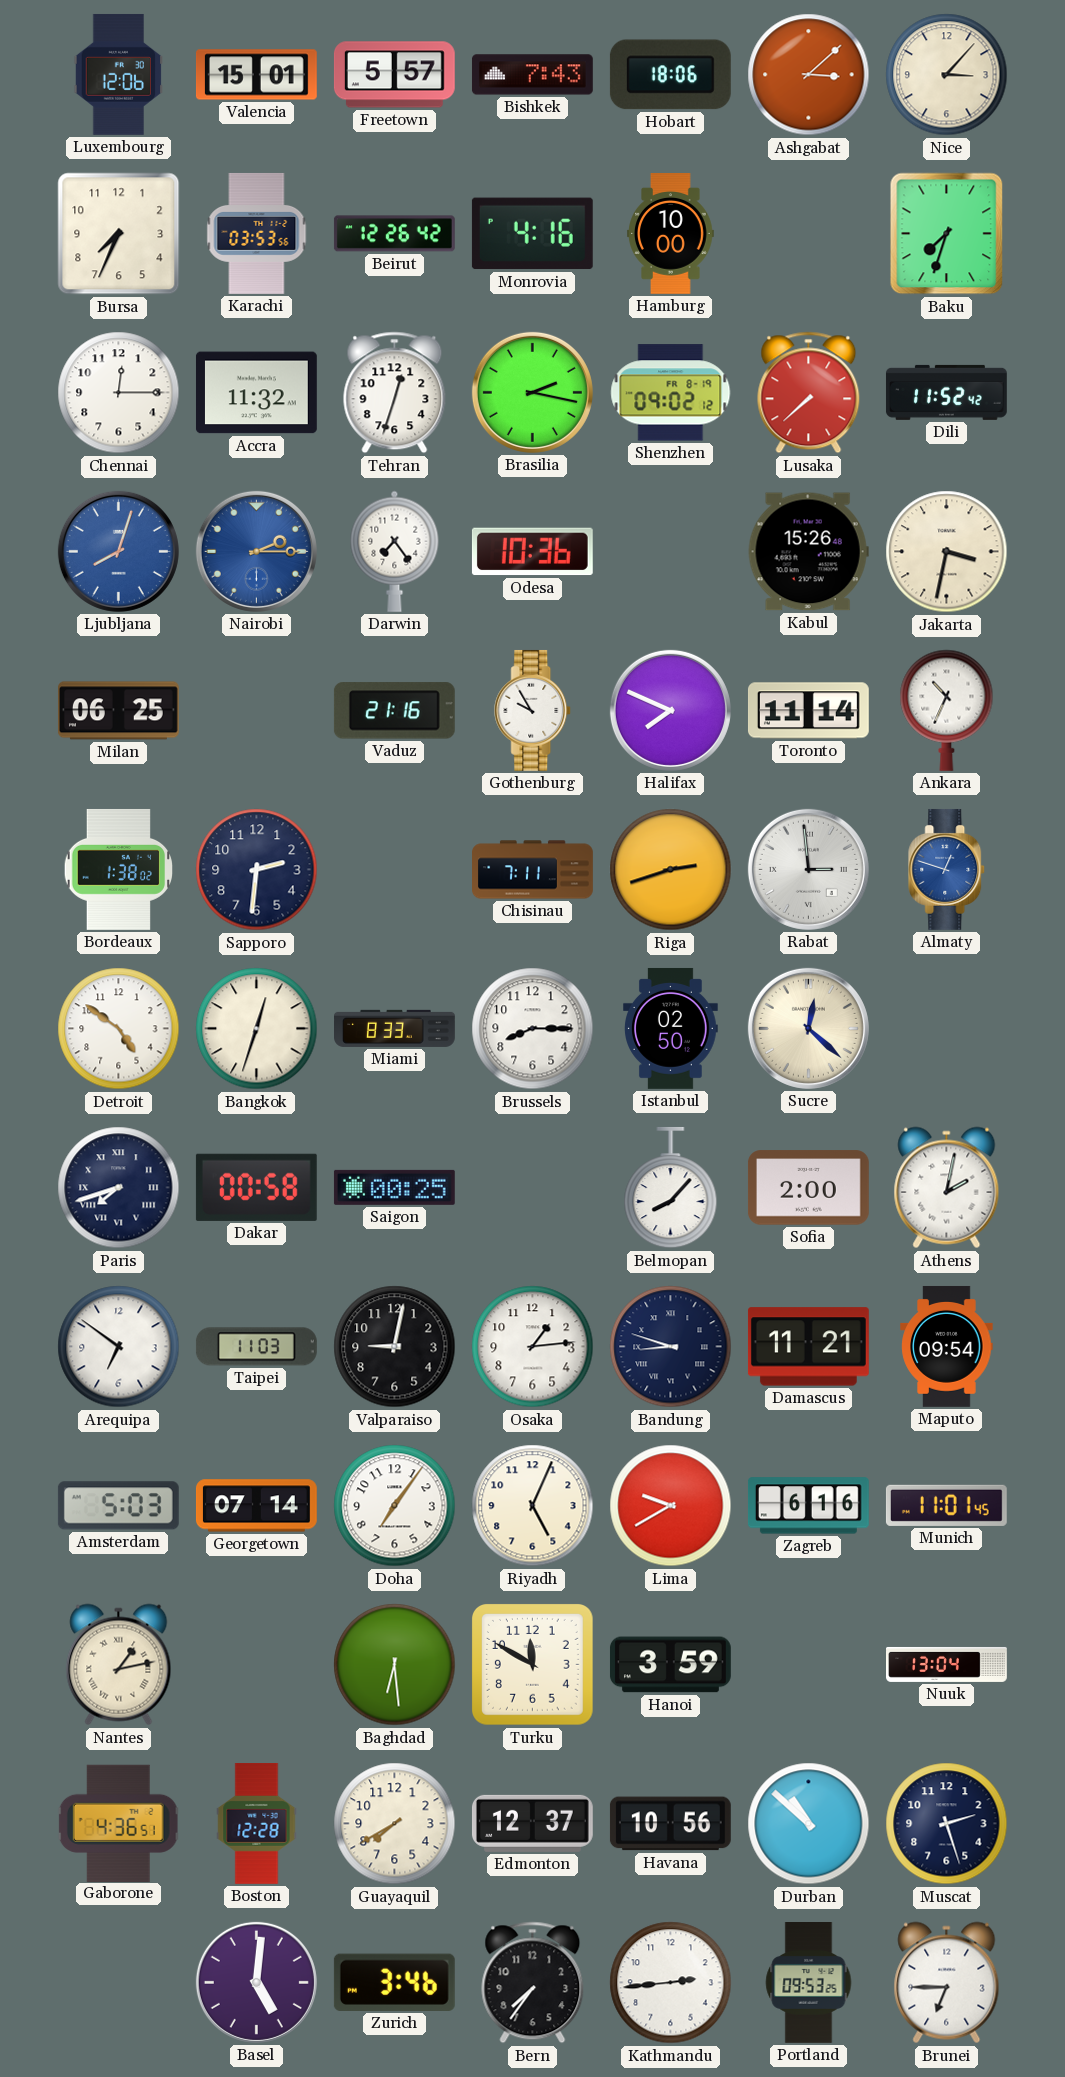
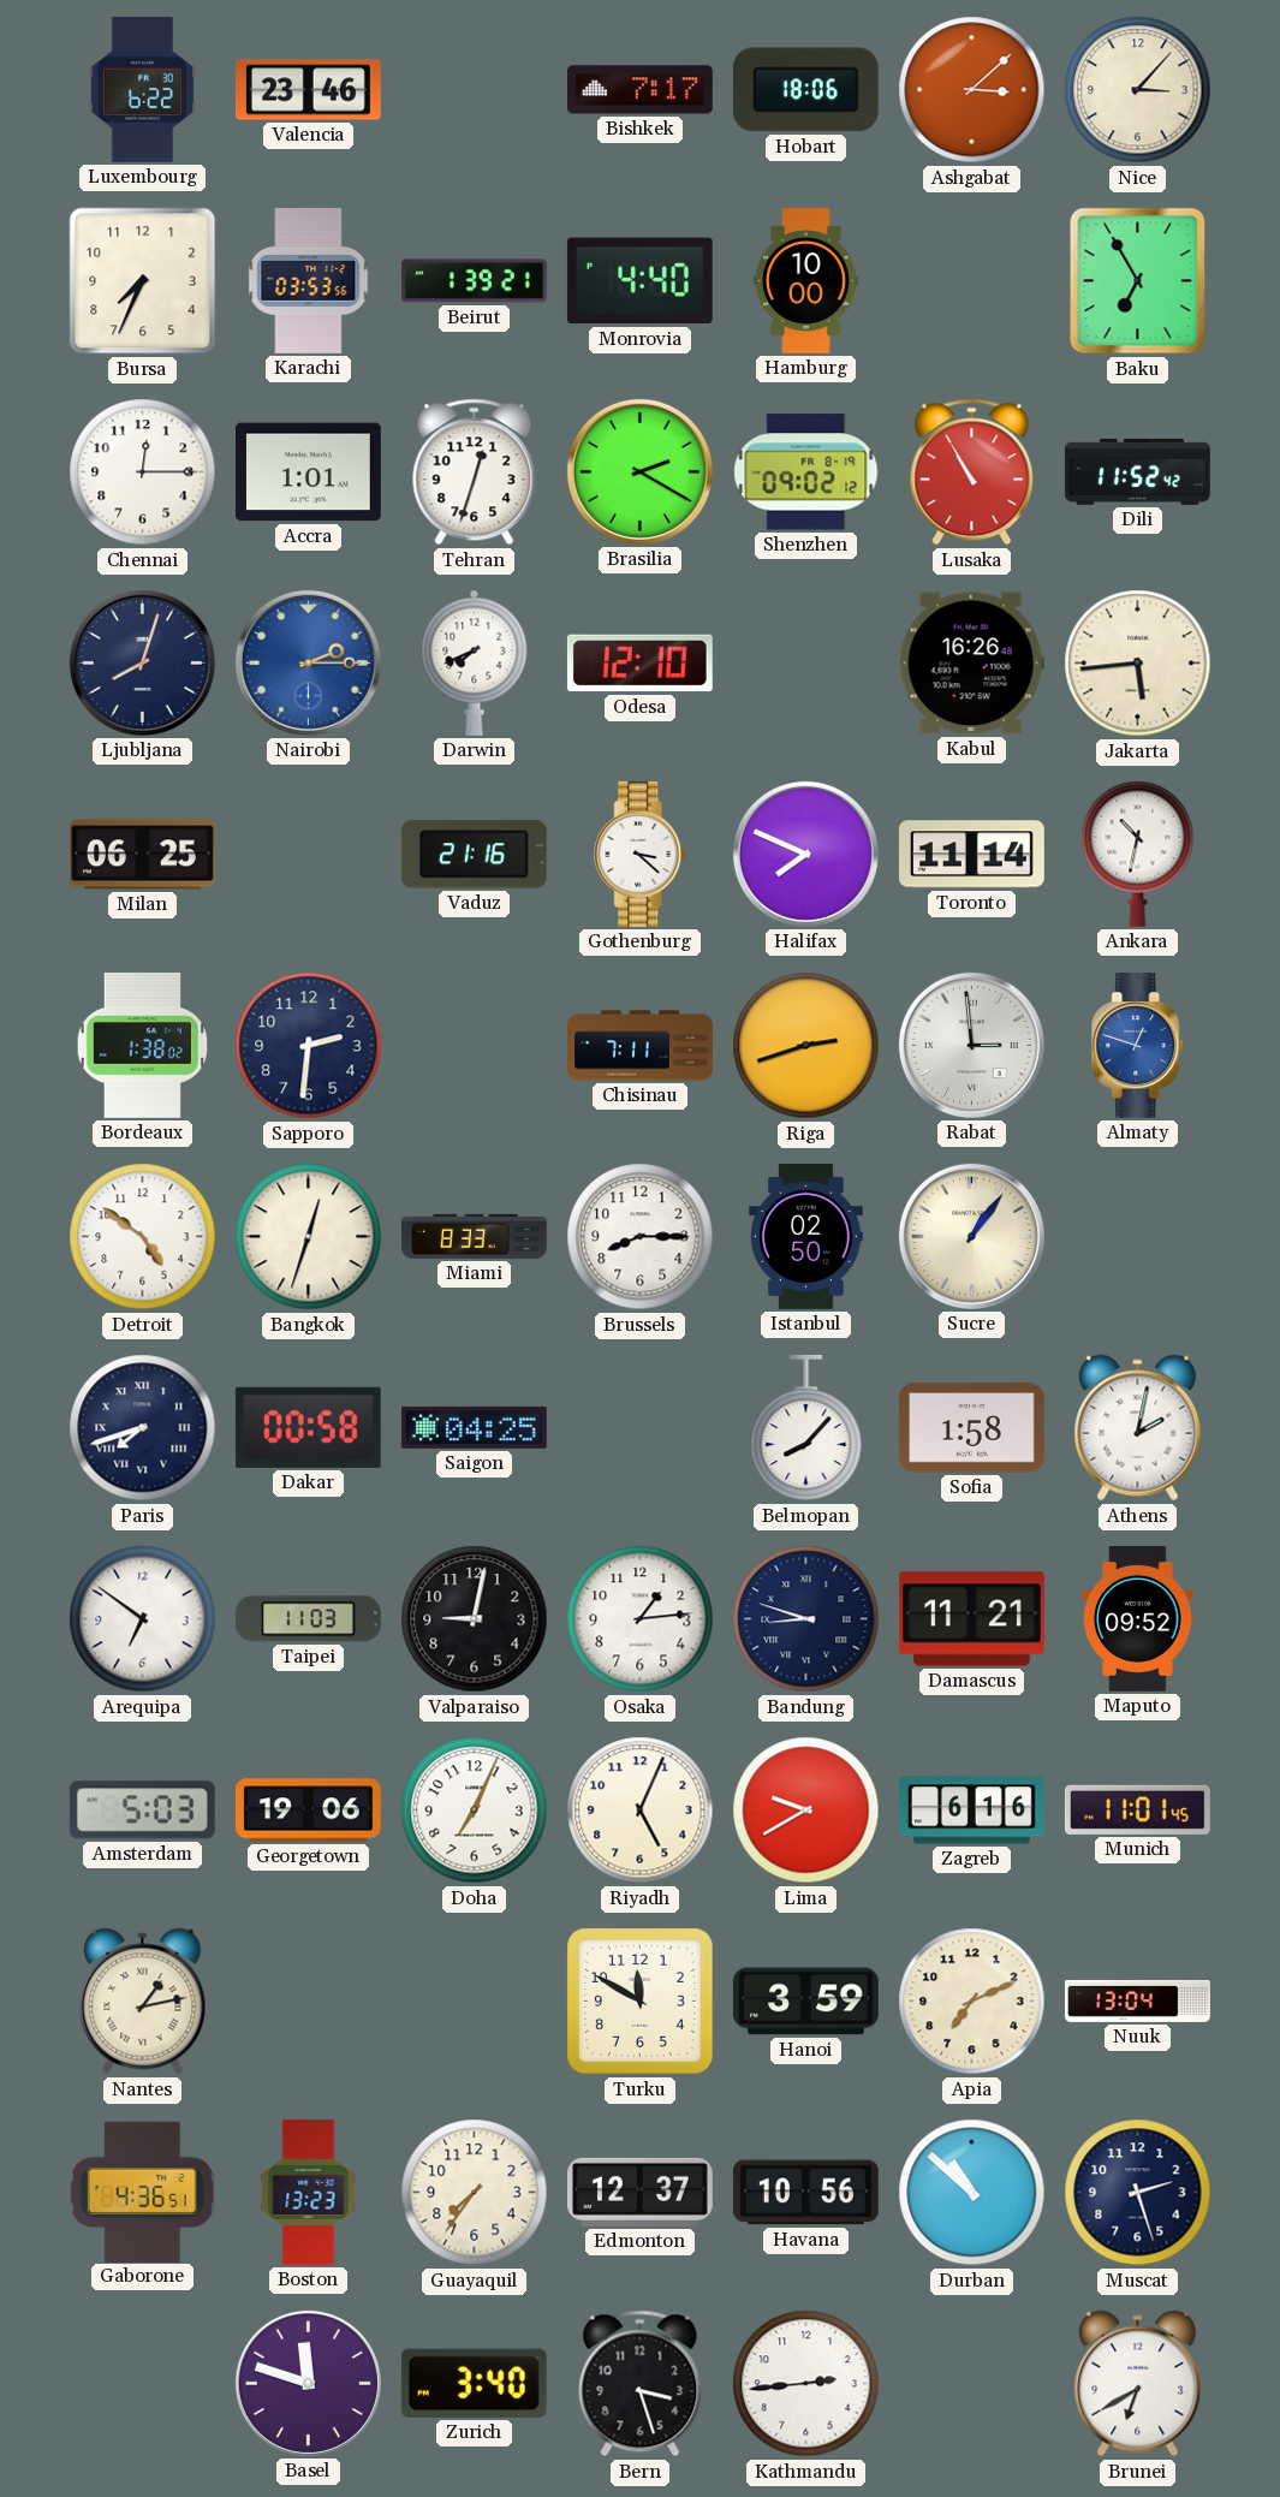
Luxembourg: 12:06 -> 6:22
Valencia: 15:01 -> 23:46
Freetown: 5:57 -> none
Bishkek: 7:43 -> 7:17
Beirut: 12:26 -> 1:39
Monrovia: 4:16 -> 4:40
Baku: 7:33 -> 6:55
Accra: 11:32 -> 1:01
Brasilia: 2:17 -> 2:20
Lusaka: 7:38 -> 10:55
Ljubljana dial: blue -> navy
Darwin: 7:24 -> 7:41
Odesa: 10:36 -> 12:10
Kabul: 15:26 -> 16:26
Jakarta: 3:32 -> 5:44
Gothenburg: 9:55 -> 3:22
Ankara: 10:34 -> 10:32
Sucre: 12:22 -> 1:06
Saigon: 00:25 -> 04:25
Sofia: 2:00 -> 1:58
Maputo: 09:54 -> 09:52
Georgetown: 07:14 -> 19:06
Doha: 7:06 -> 7:04
Baghdad: 6:29 -> none
Apia: none -> 7:11
Boston: 12:28 -> 13:23
Guayaquil: 7:40 -> 7:36
Basel: 5:01 -> 11:48
Zurich: 3:46 -> 3:40
Bern: 7:36 -> 3:27
Portland: 09:53 -> none
Brunei: 6:45 -> 6:40
